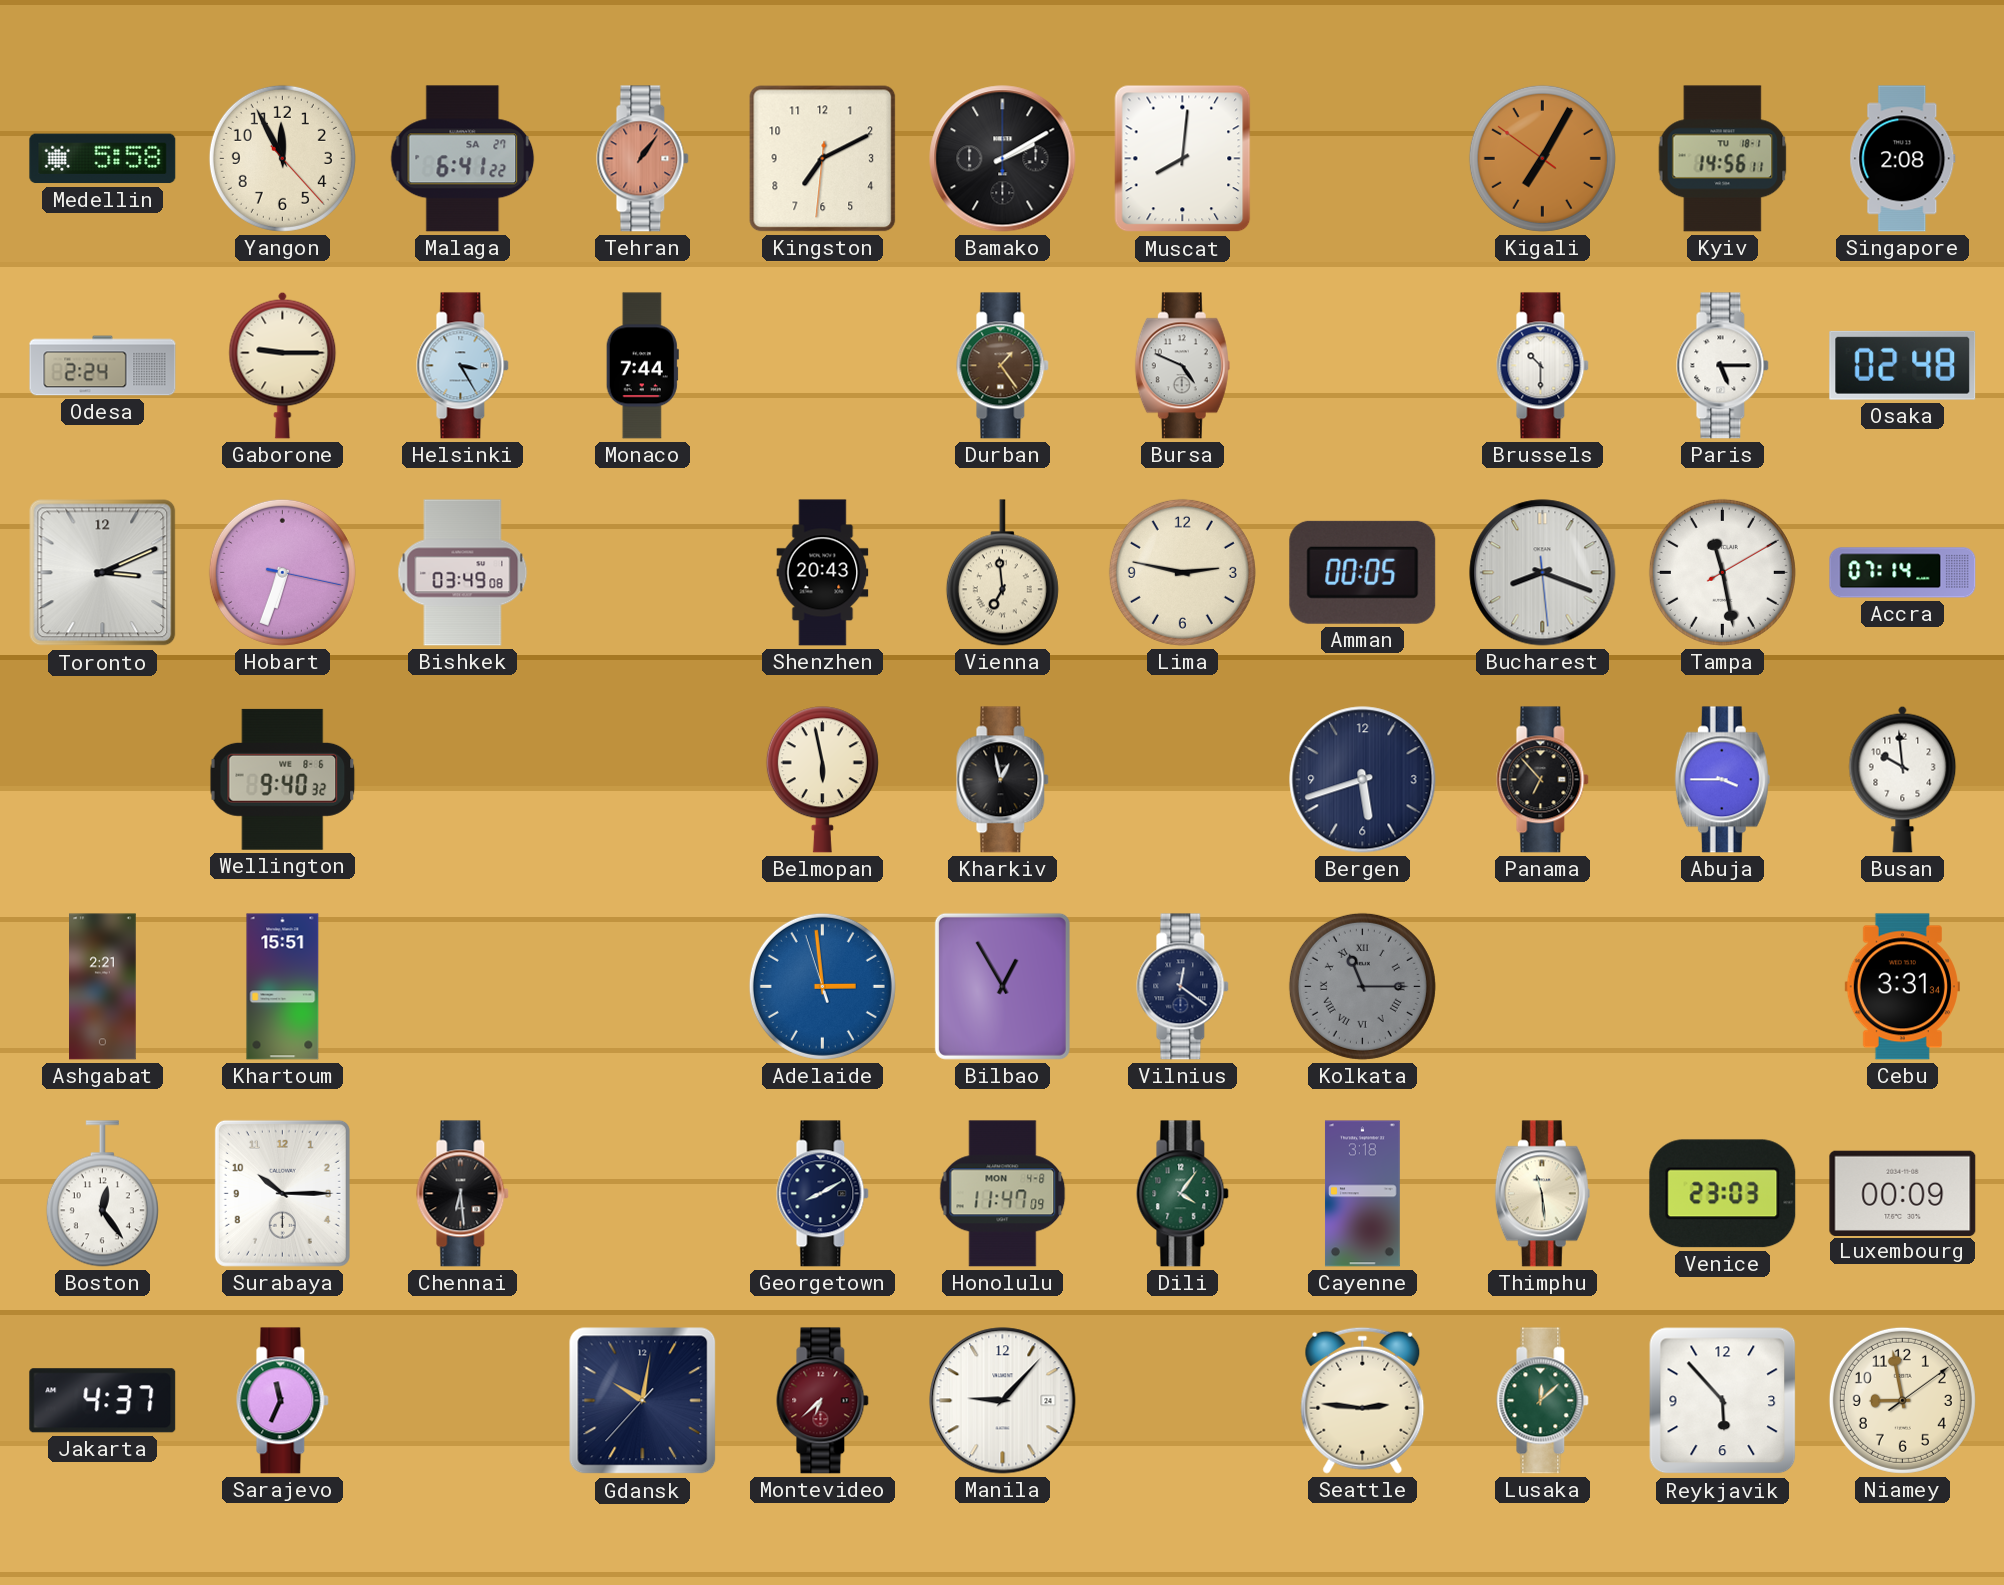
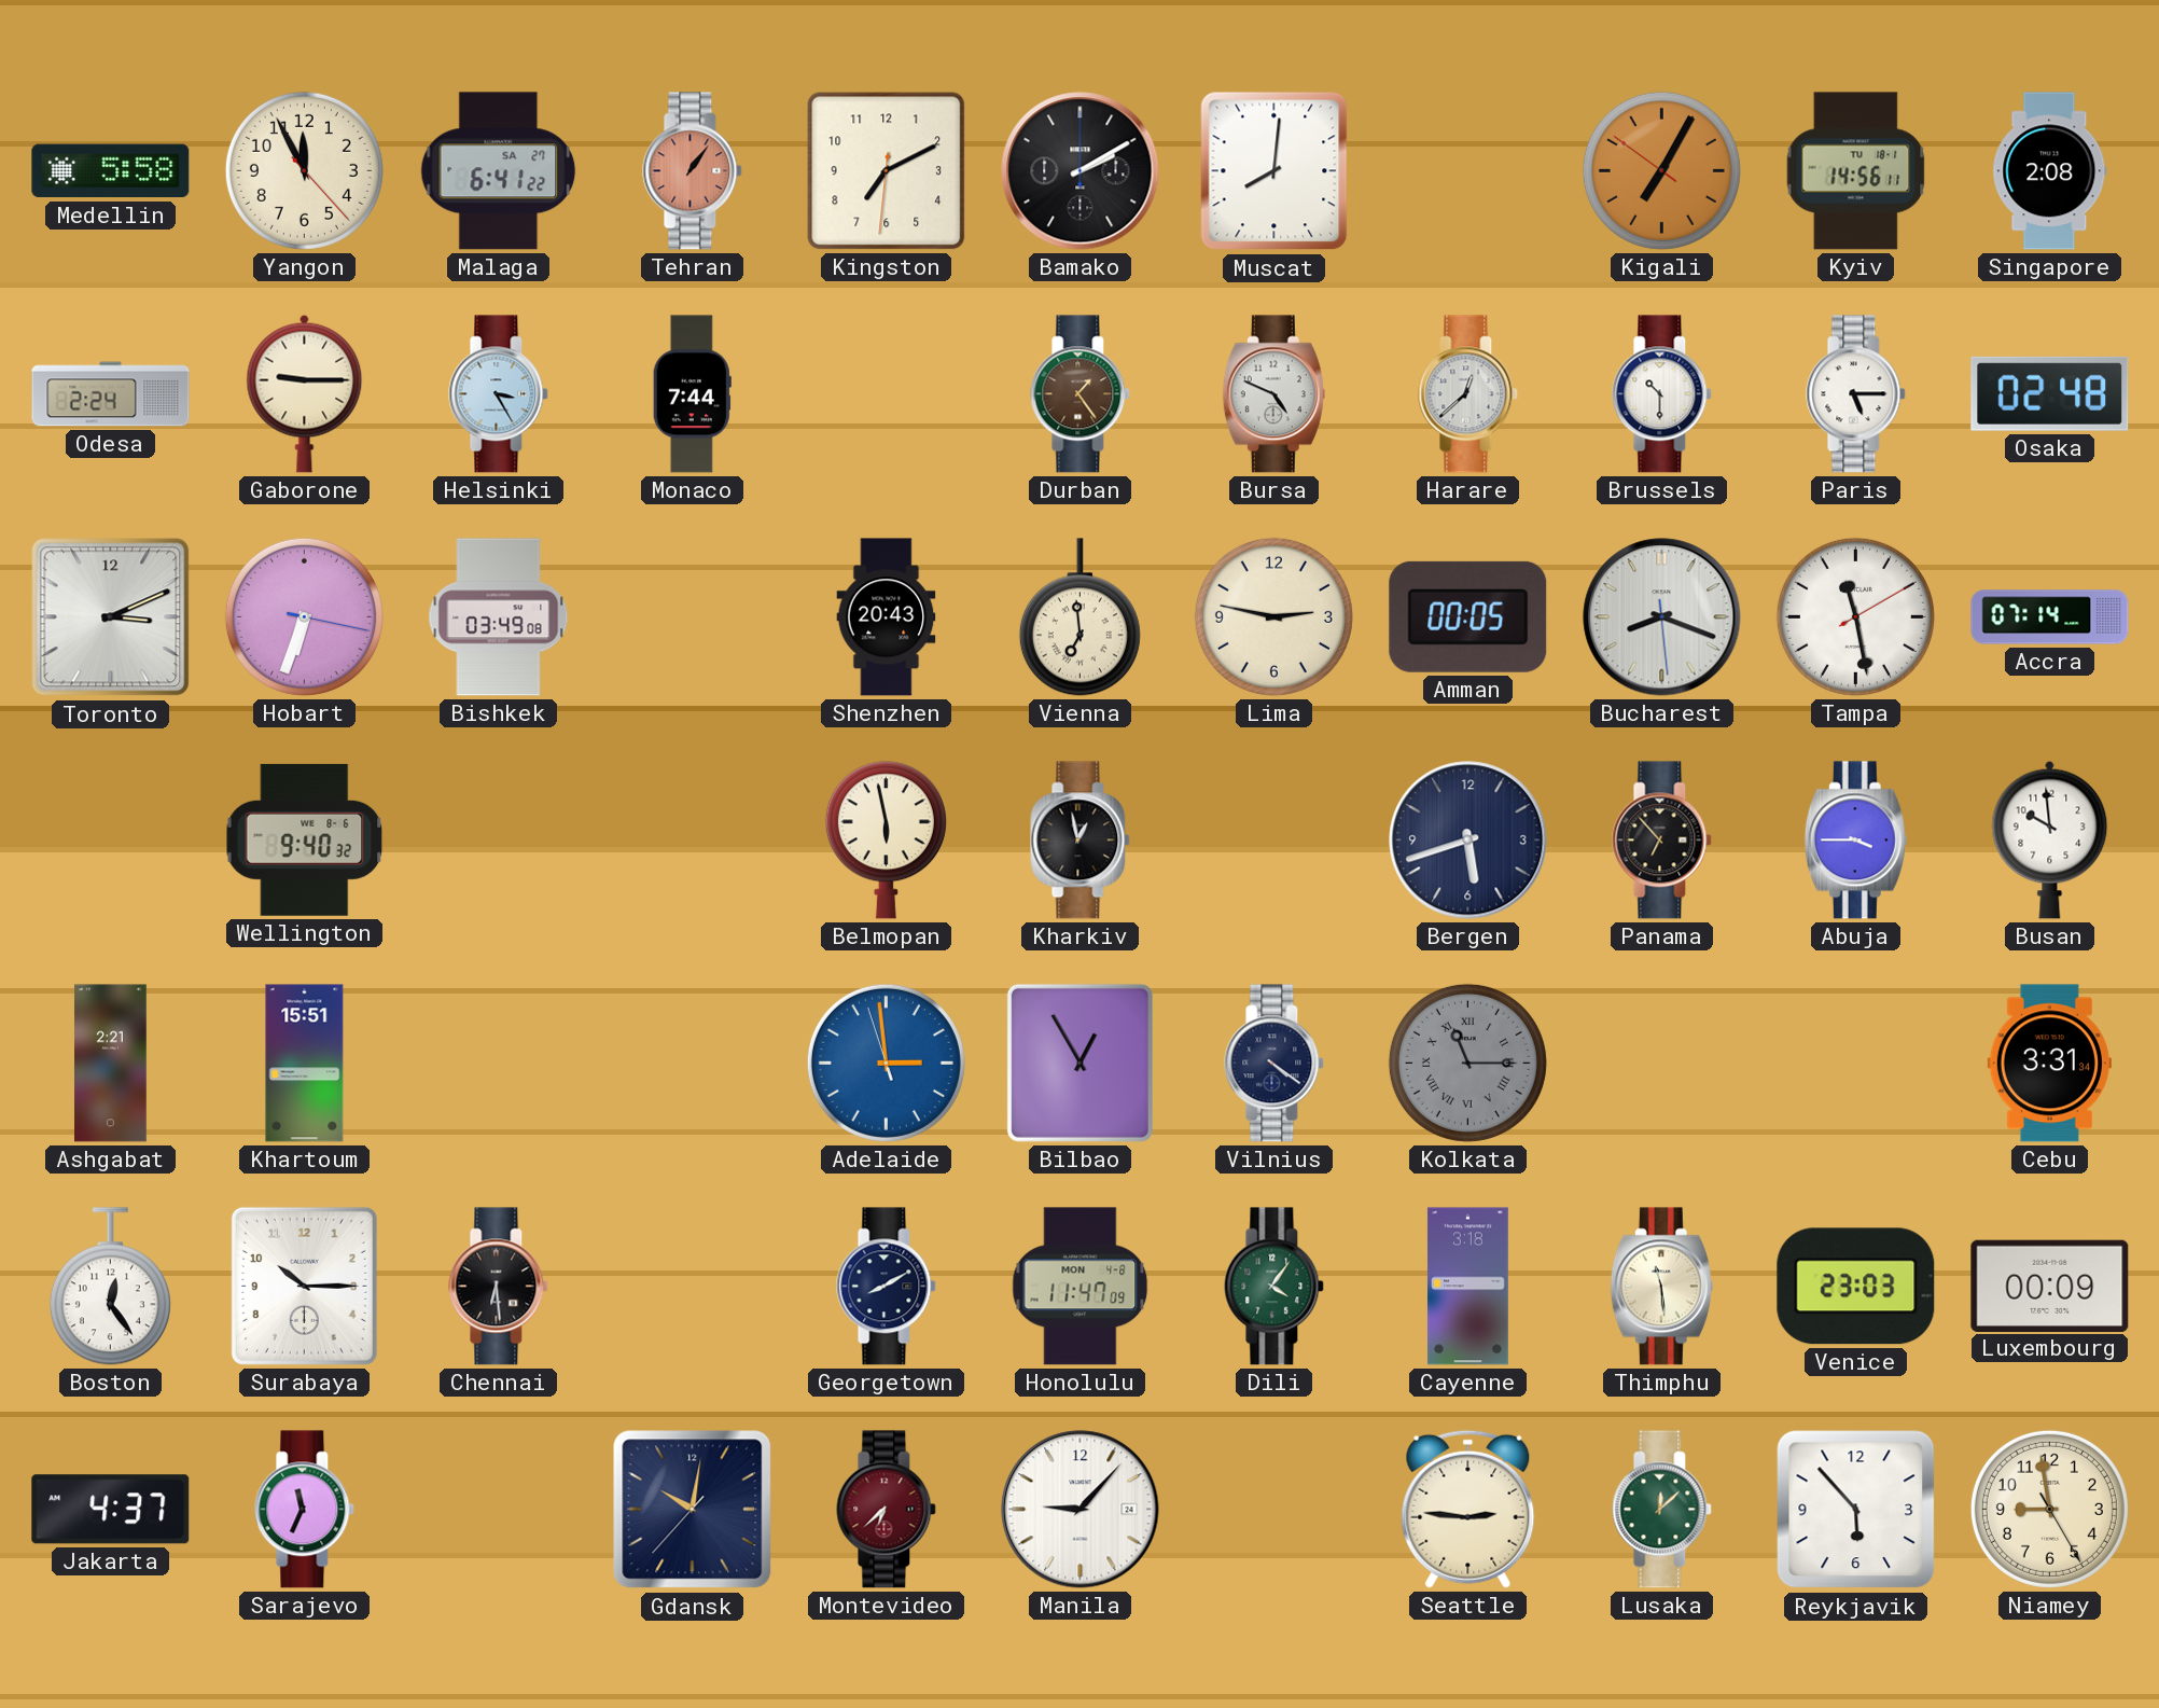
Harare: none -> 12:38
Vilnius: 12:21 -> 4:21
Niamey: 8:58:09 -> 8:58:25
